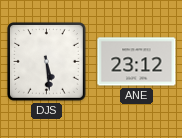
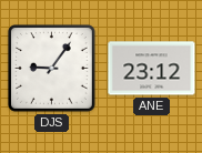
DJS: 5:29 -> 9:06
